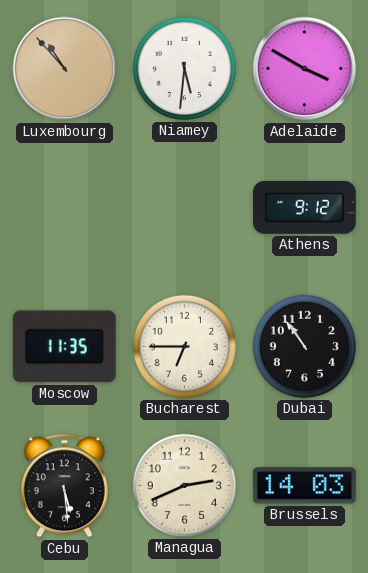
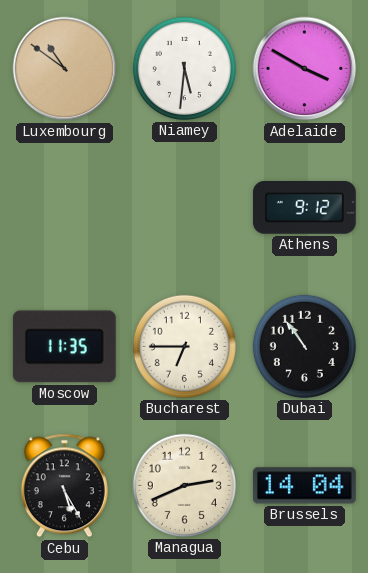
Luxembourg: 10:53 -> 10:51
Cebu: 5:29 -> 5:25
Brussels: 14:03 -> 14:04
